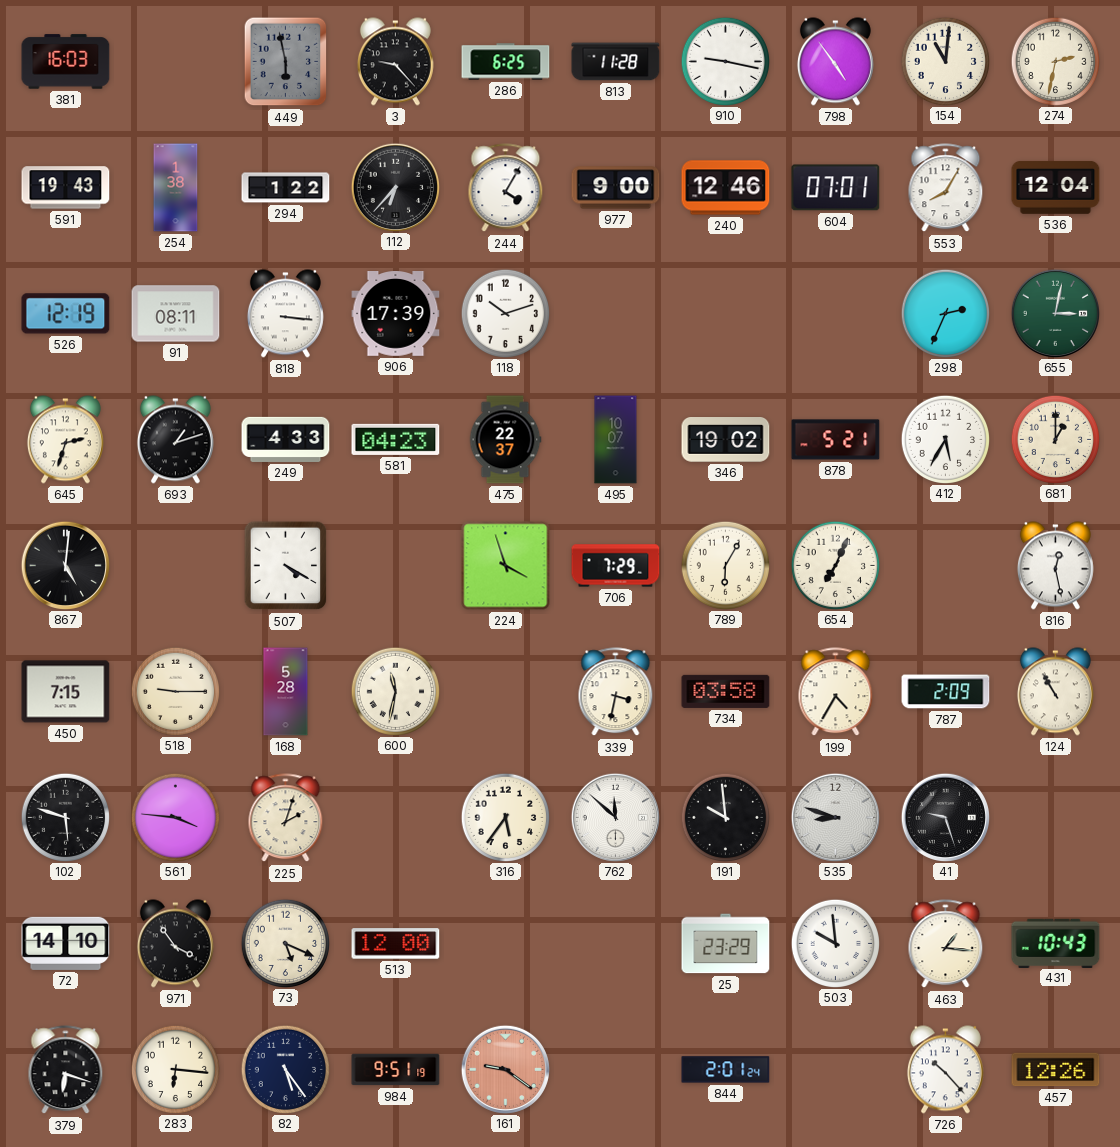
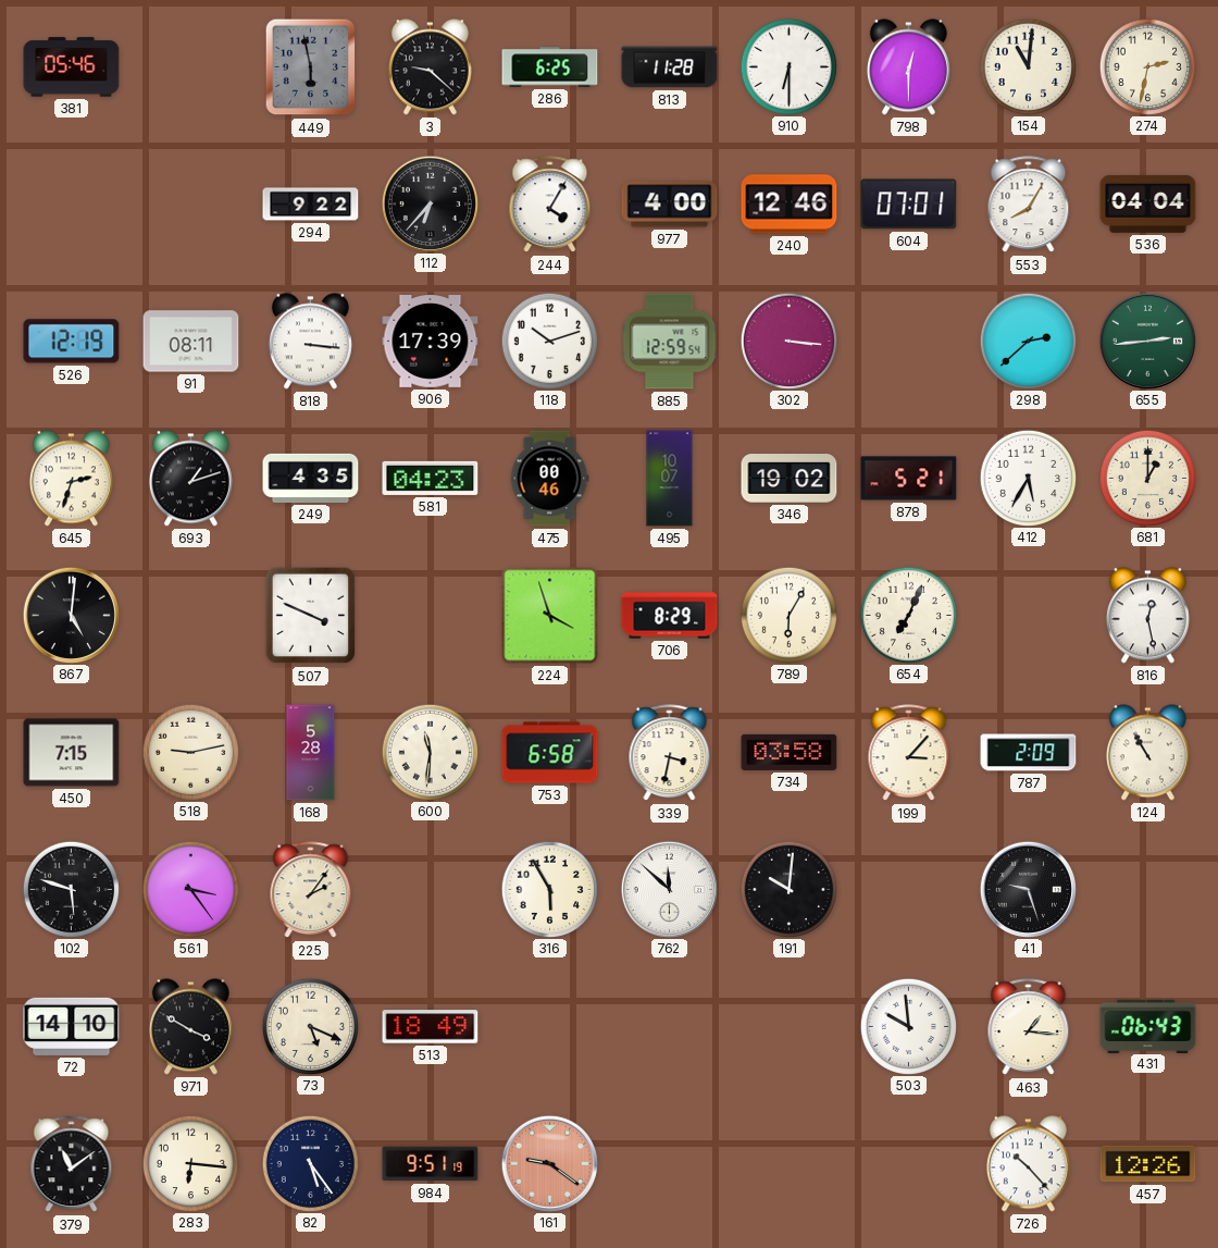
381: 16:03 -> 05:46
3: 9:23 -> 9:22
910: 9:17 -> 6:30
798: 4:54 -> 12:30
591: 19:43 -> none
254: 1:38 -> none
294: 1:22 -> 9:22
977: 9:00 -> 4:00
536: 12:04 -> 04:04
885: none -> 12:59
302: none -> 3:16
298: 2:34 -> 2:38
655: 3:02 -> 2:44
249: 4:33 -> 4:35
475: 22:37 -> 00:46
507: 4:20 -> 3:49
706: 7:29 -> 8:29
518: 9:15 -> 9:13
600: 11:32 -> 11:31
753: none -> 6:58
199: 4:35 -> 3:07
561: 3:46 -> 3:24
225: 2:03 -> 2:06
316: 5:36 -> 5:55
191: 9:59 -> 10:01
535: 8:48 -> none
971: 3:54 -> 3:50
513: 12:00 -> 18:49
25: 23:29 -> none
431: 10:43 -> 06:43
379: 6:18 -> 11:09
844: 2:01 -> none
